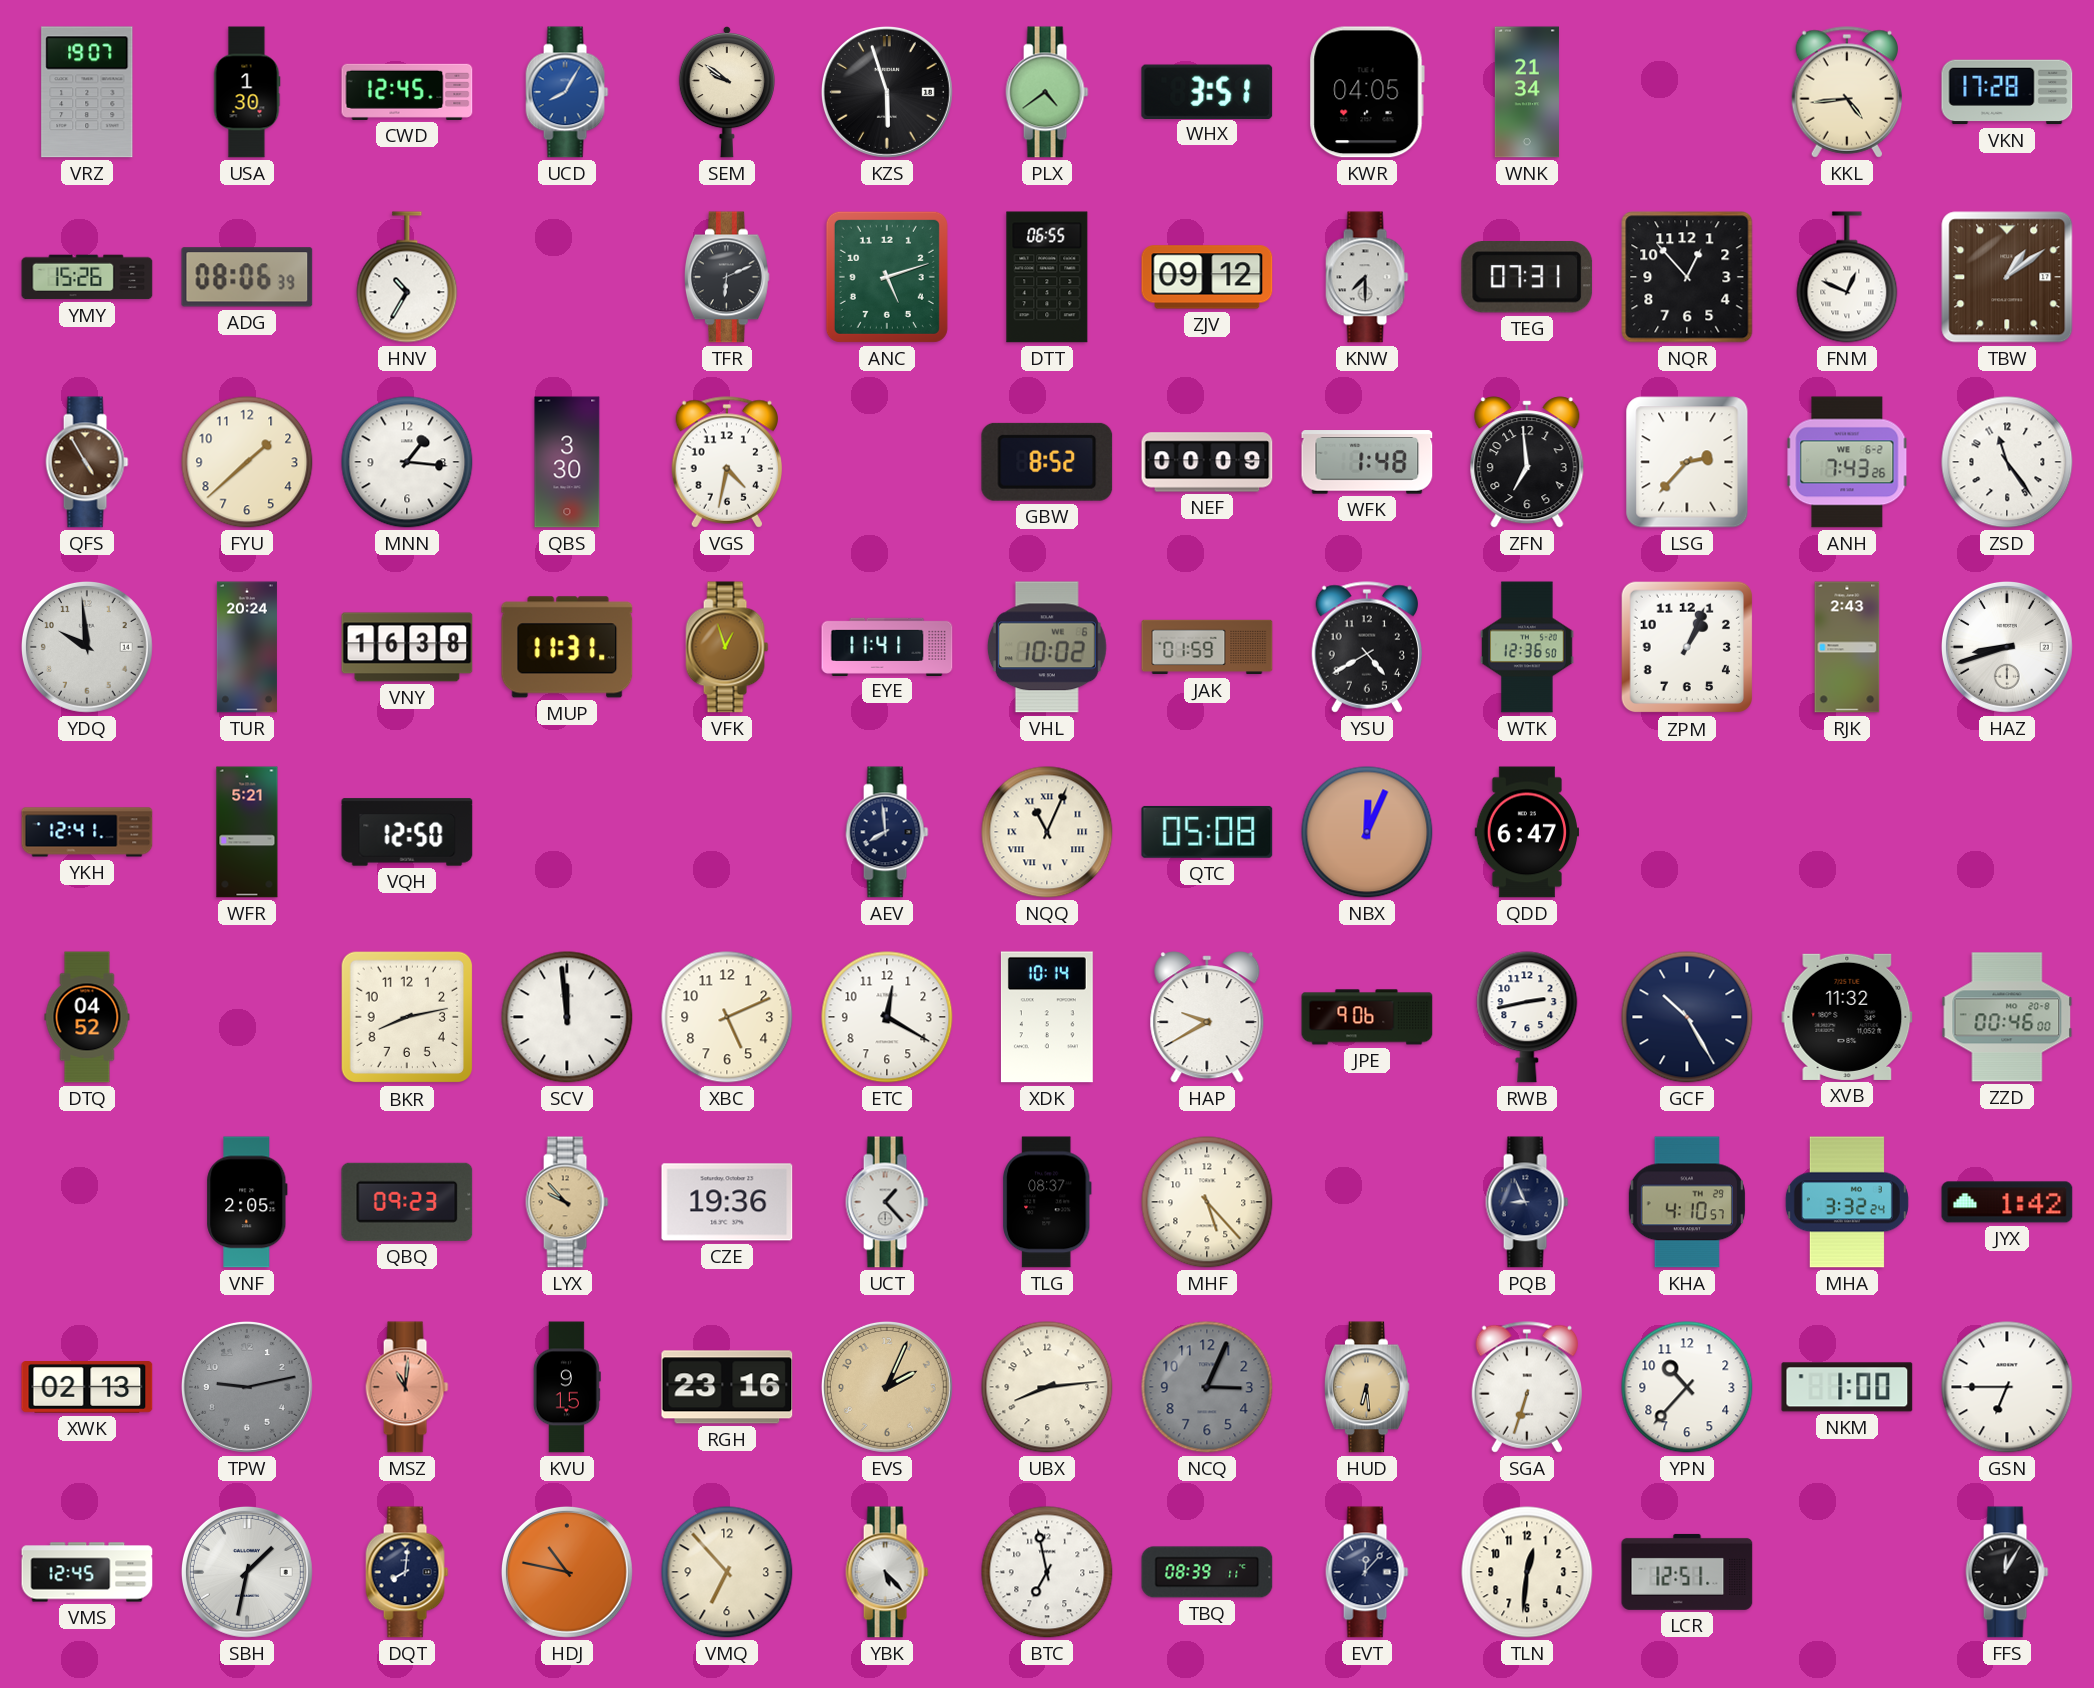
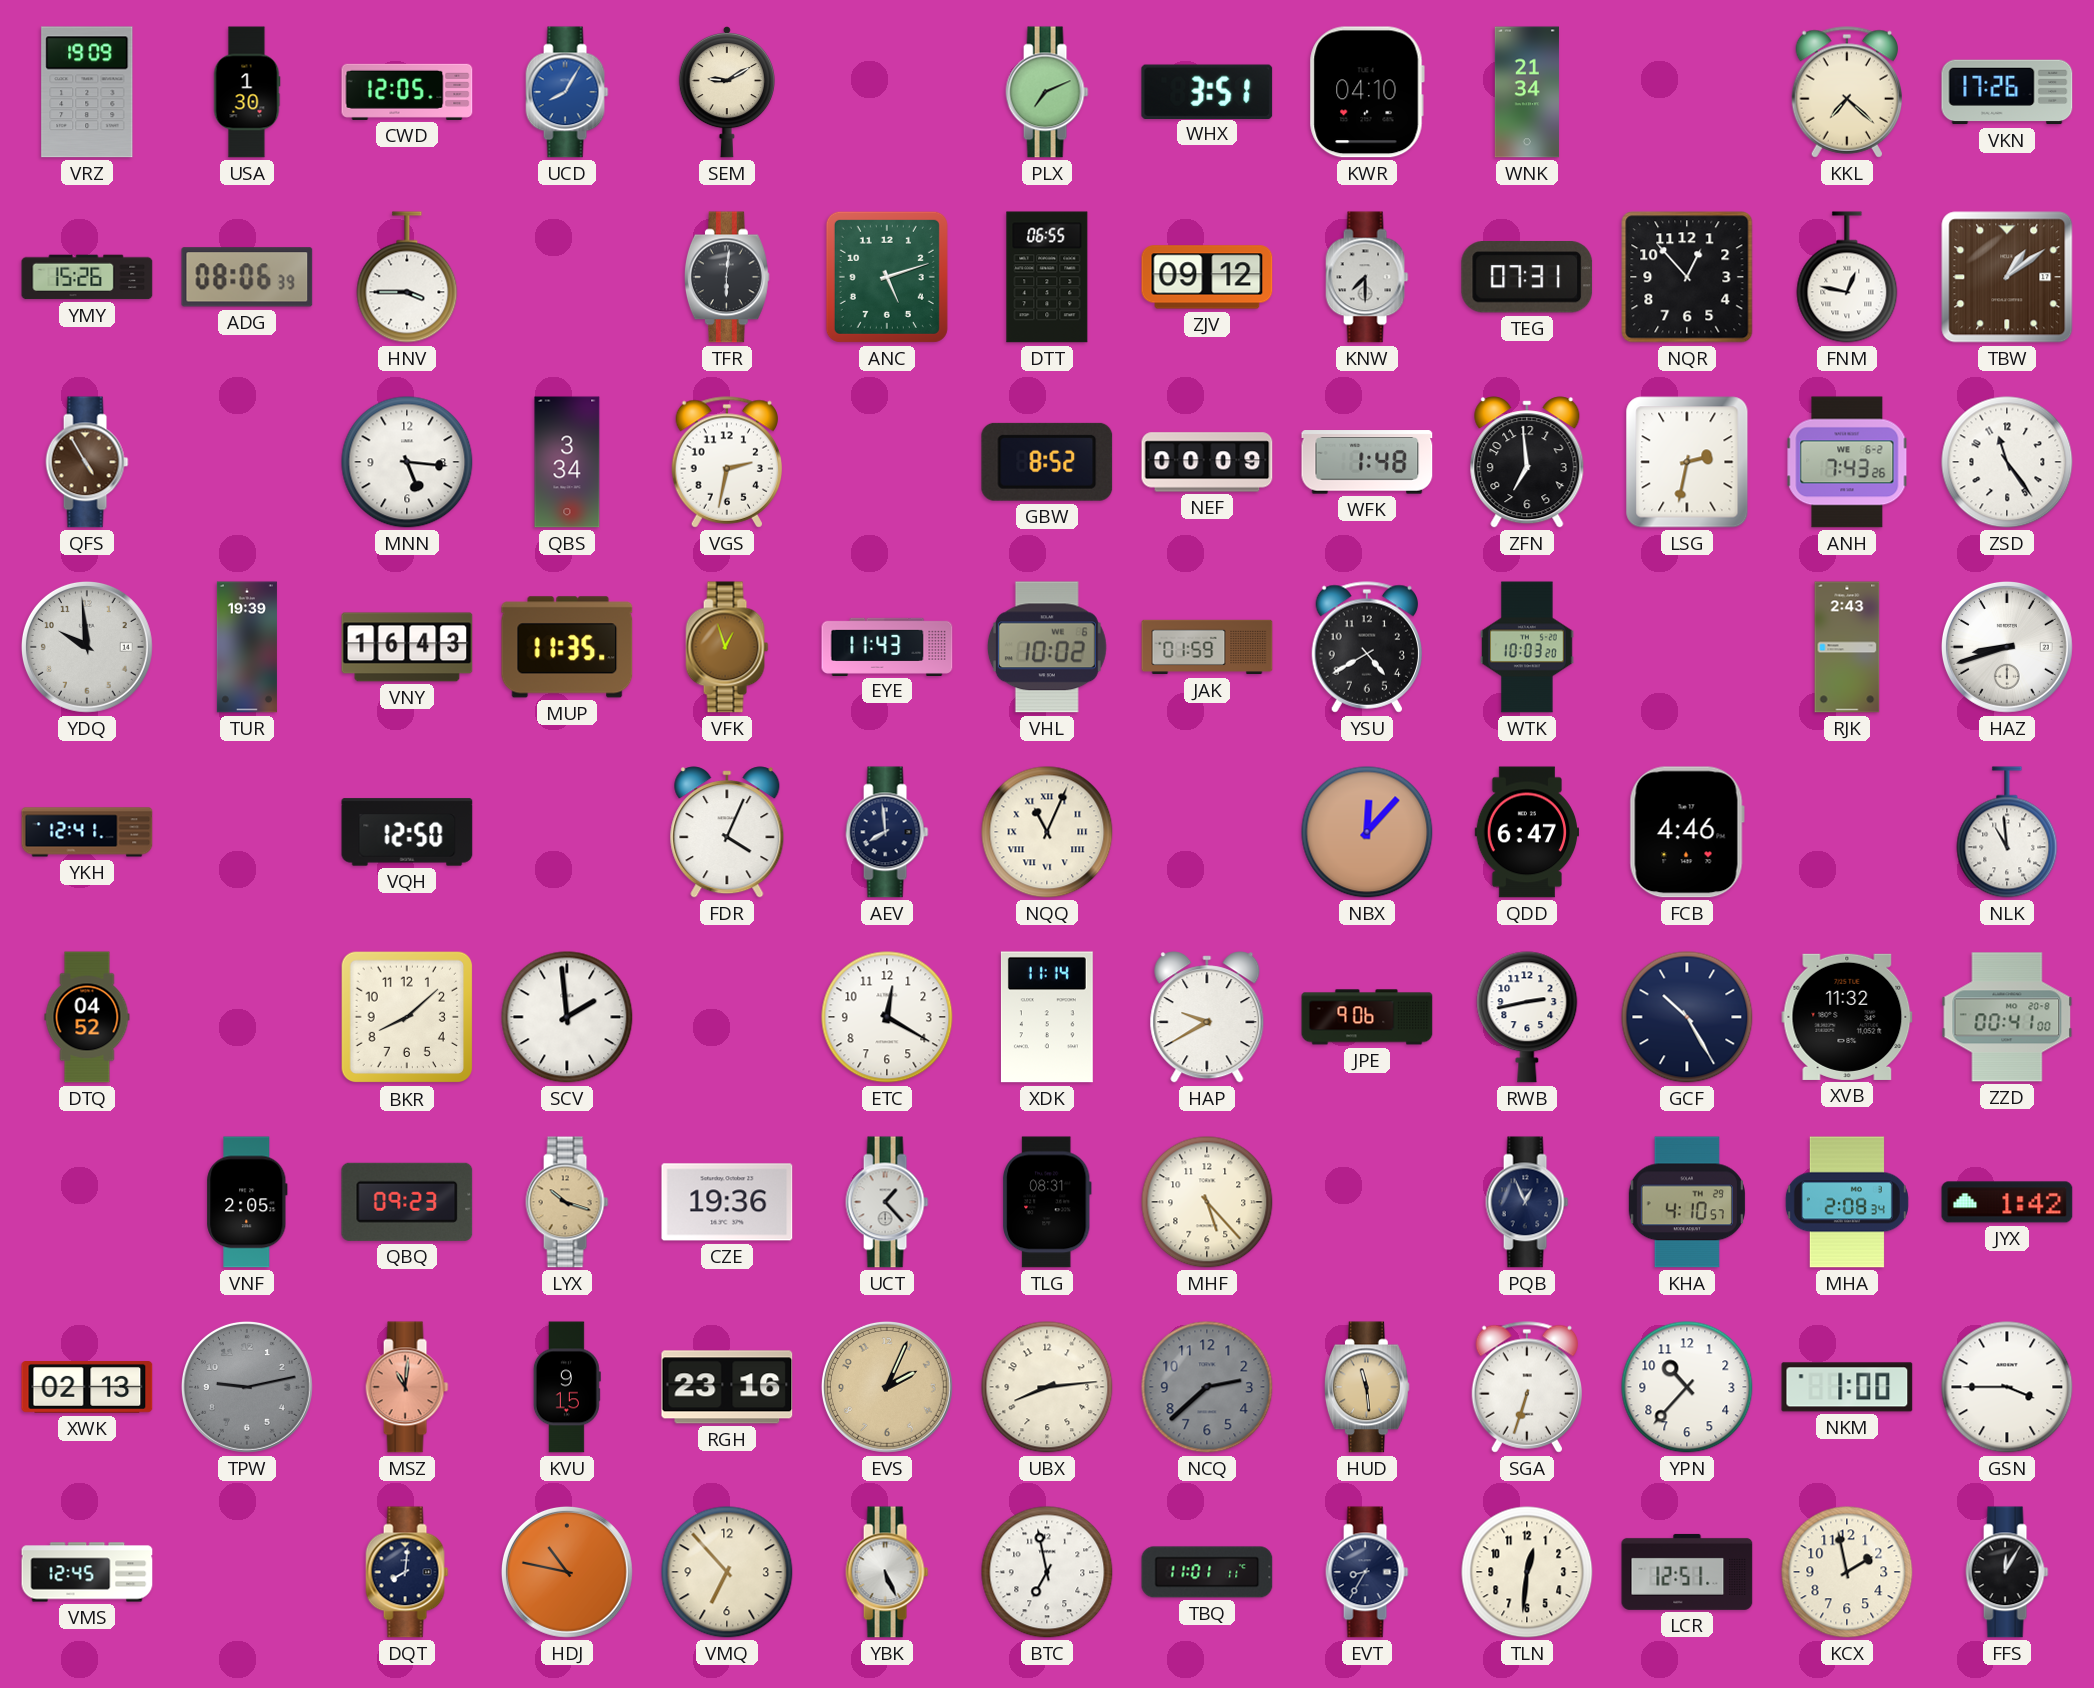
VRZ: 19:07 -> 19:09
CWD: 12:45 -> 12:05
SEM: 9:51 -> 9:10
KZS: 5:57 -> none
PLX: 4:39 -> 7:11
KWR: 04:05 -> 04:10
KKL: 4:44 -> 7:22
VKN: 17:28 -> 17:26
HNV: 10:35 -> 3:45
TFR: 6:11 -> 6:01
FNM: 12:49 -> 12:47
FYU: 1:38 -> none
MNN: 1:16 -> 5:16
QBS: 3:30 -> 3:34
VGS: 4:32 -> 2:32
LSG: 2:37 -> 2:32
TUR: 20:24 -> 19:39
VNY: 16:38 -> 16:43
MUP: 11:31 -> 11:35
EYE: 11:41 -> 11:43
WTK: 12:36 -> 10:03
ZPM: 1:04 -> none
WFR: 5:21 -> none
FDR: none -> 4:04
QTC: 05:08 -> none
NBX: 12:04 -> 12:07
FCB: none -> 4:46
NLK: none -> 10:59
BKR: 8:13 -> 8:08
SCV: 11:59 -> 1:59
XBC: 5:11 -> none
XDK: 10:14 -> 11:14
ZZD: 00:46 -> 00:41
LYX: 9:53 -> 10:18
TLG: 08:37 -> 08:31
PQB: 8:56 -> 12:56
MHA: 3:32 -> 2:08
NCQ: 3:04 -> 2:38
HUD: 6:29 -> 11:29
GSN: 6:45 -> 3:45
SBH: 1:32 -> none
YBK: 5:23 -> 5:26
TBQ: 08:39 -> 11:01
EVT: 12:07 -> 8:35
KCX: none -> 1:58
